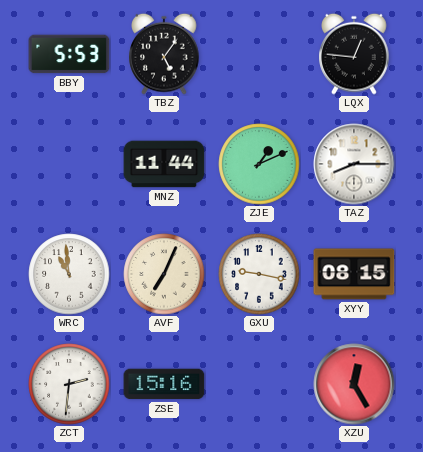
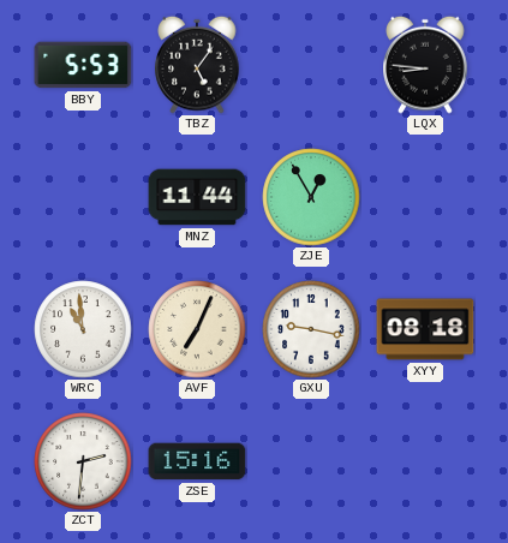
LQX: 12:46 -> 8:46
ZJE: 1:11 -> 12:55
TAZ: 8:15 -> none
XYY: 08:15 -> 08:18
XZU: 12:25 -> none
